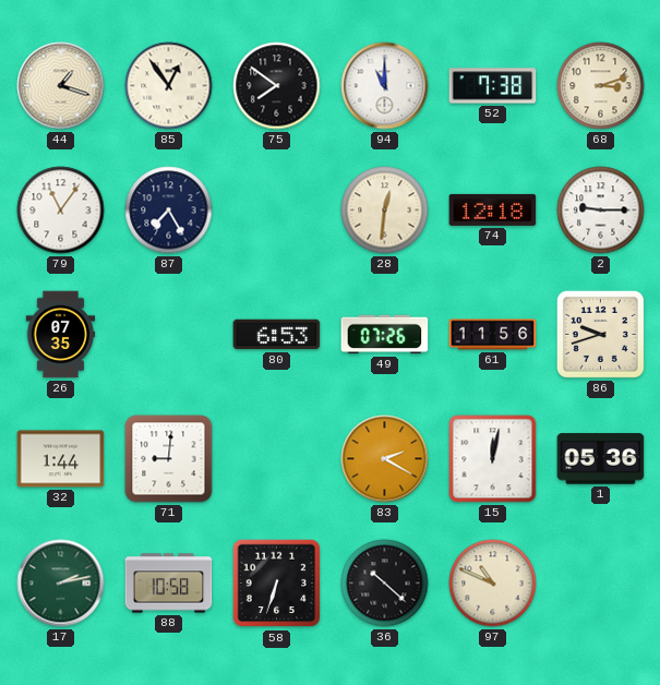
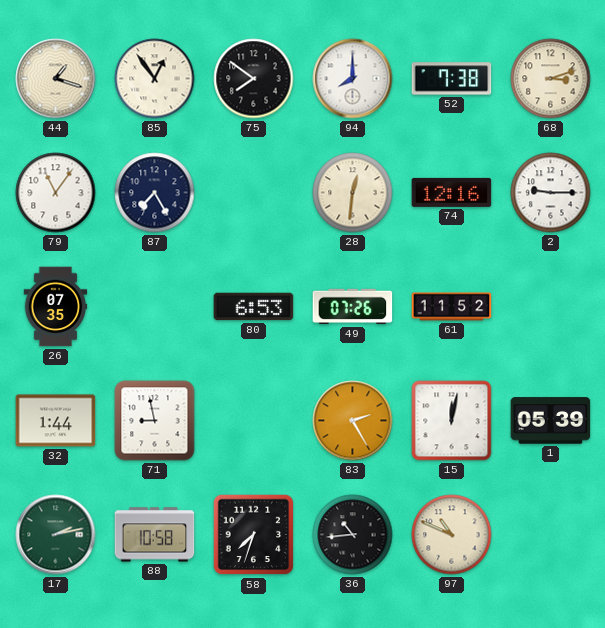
94: 11:00 -> 8:00
74: 12:18 -> 12:16
61: 11:56 -> 11:52
86: 9:42 -> none
71: 9:01 -> 8:58
83: 2:20 -> 2:25
1: 05:36 -> 05:39
58: 6:33 -> 7:33
36: 10:22 -> 10:44
